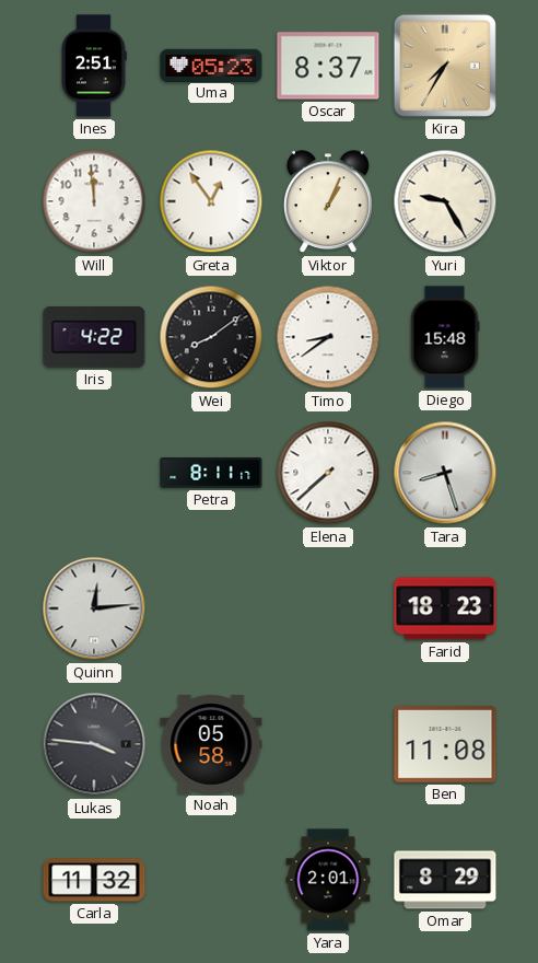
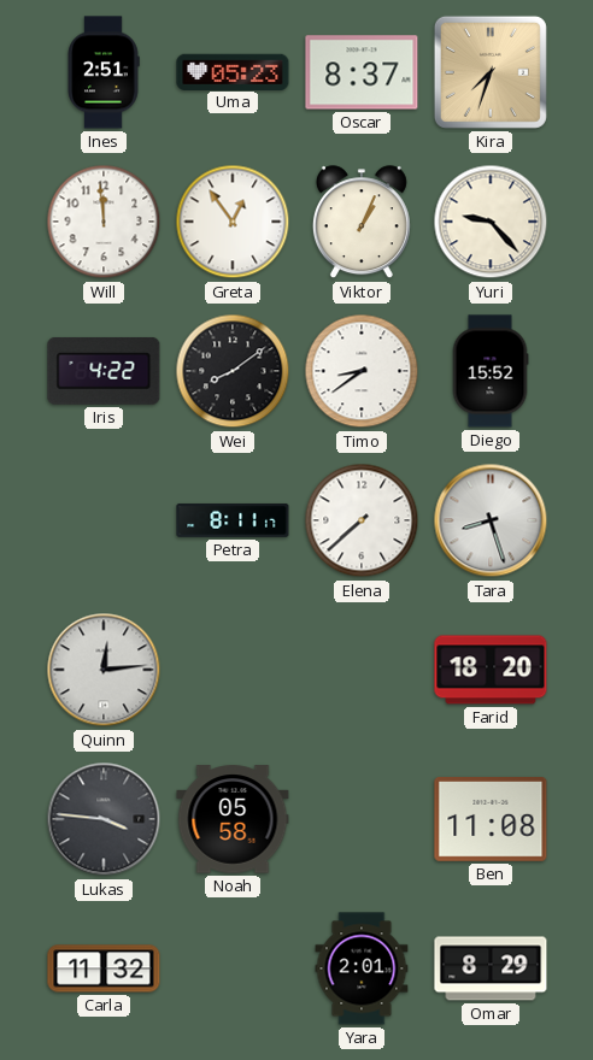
Kira: 7:35 -> 7:33
Yuri: 9:25 -> 9:23
Diego: 15:48 -> 15:52
Farid: 18:23 -> 18:20
